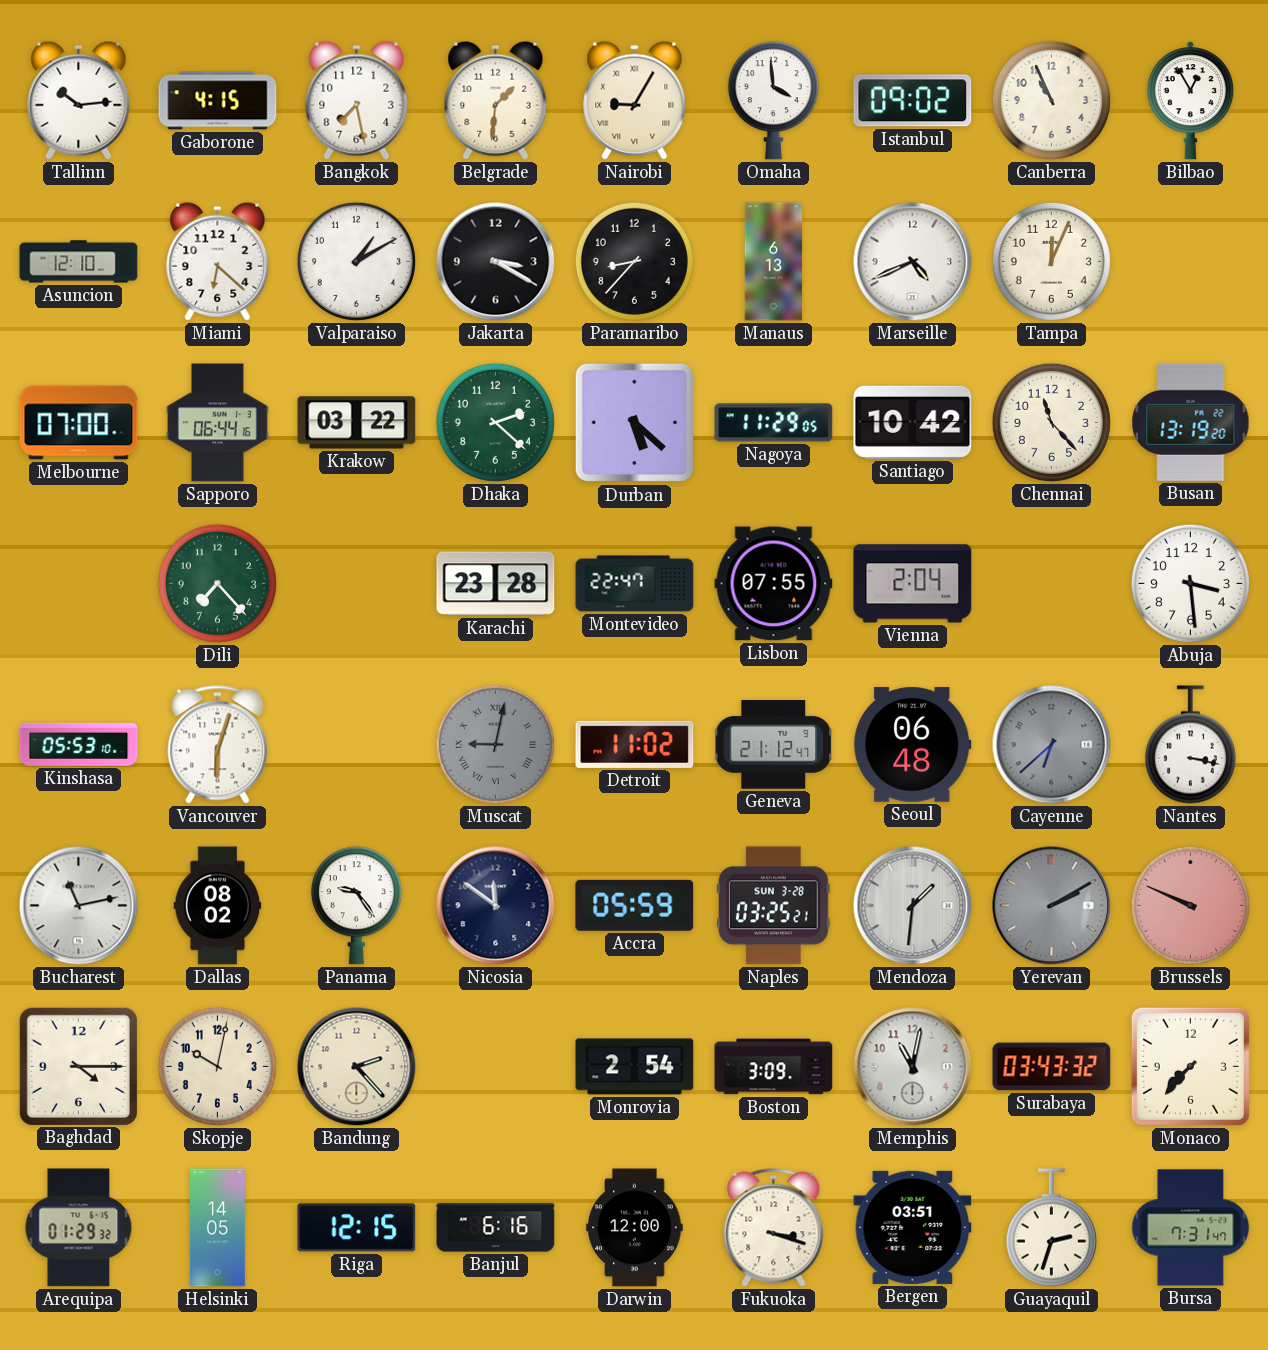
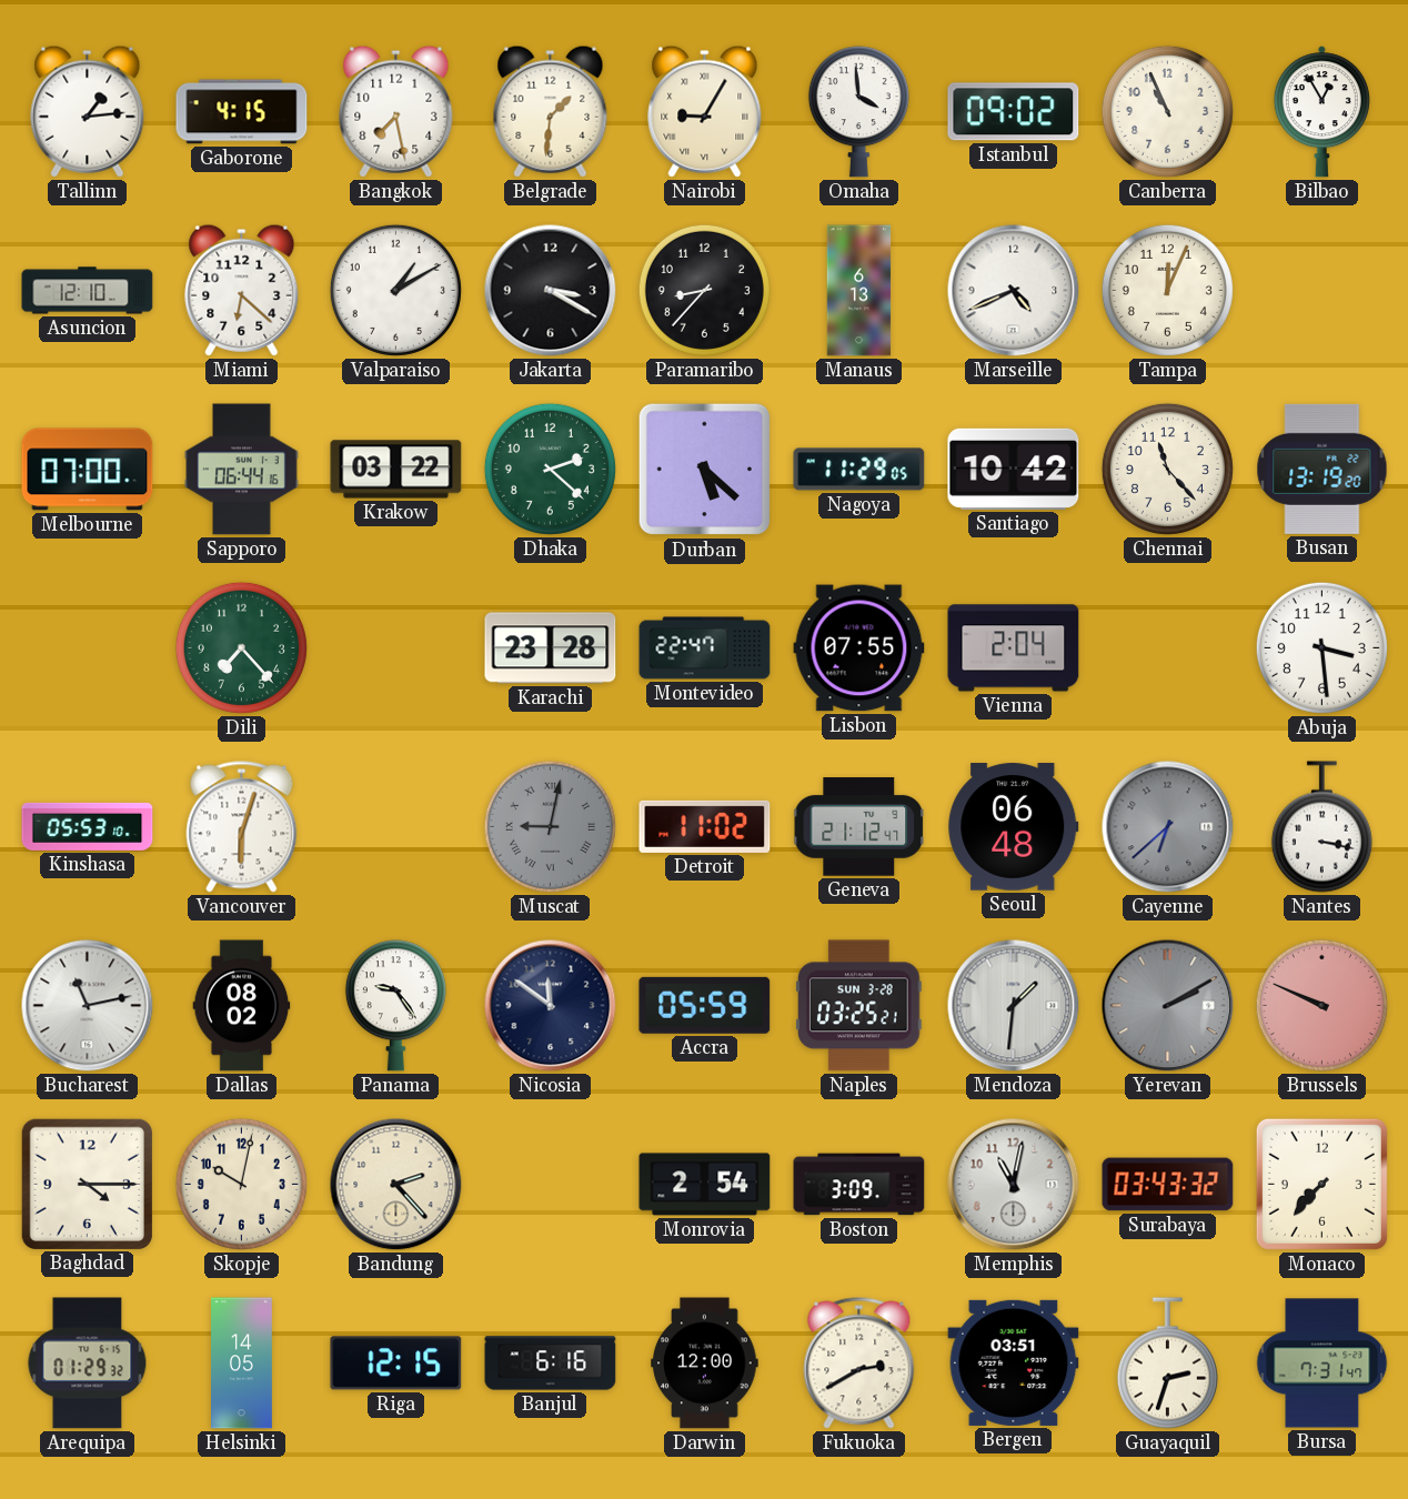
Tallinn: 10:14 -> 1:14
Fukuoka: 3:18 -> 2:40
